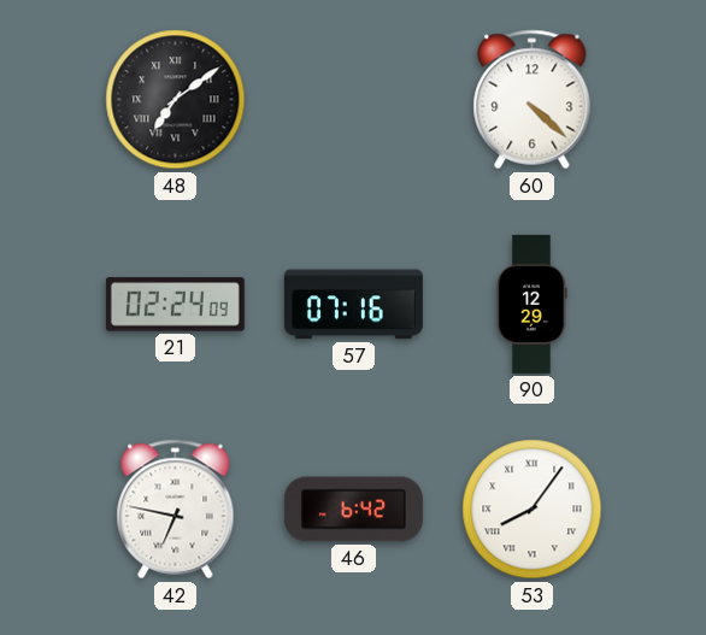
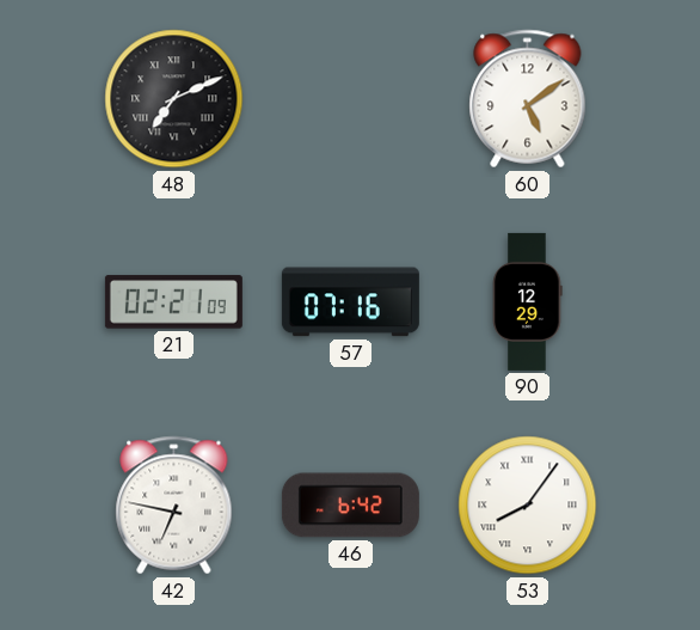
48: 7:09 -> 7:11
60: 4:22 -> 5:09
21: 02:24 -> 02:21
